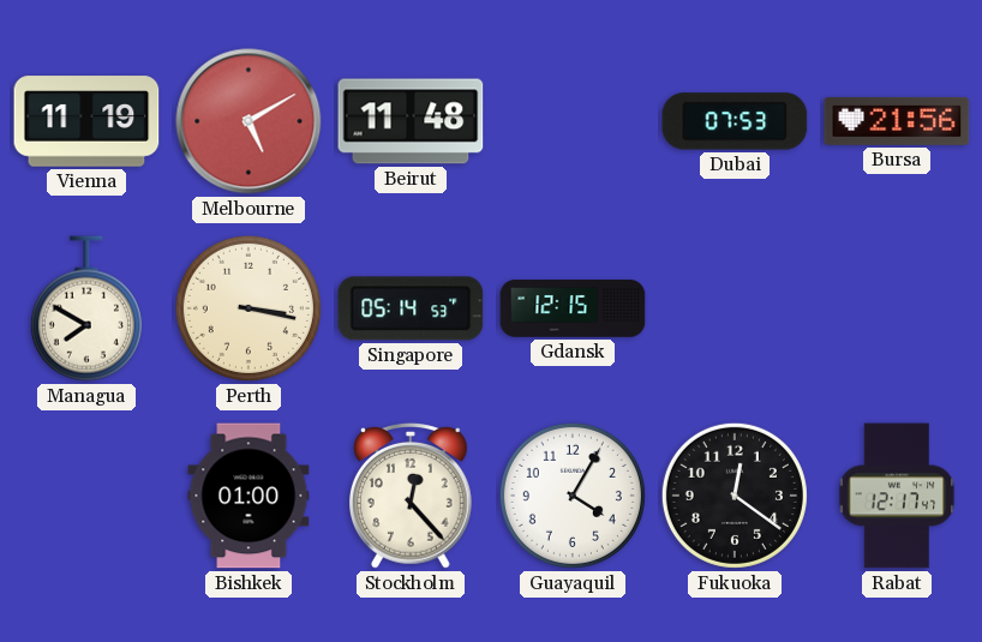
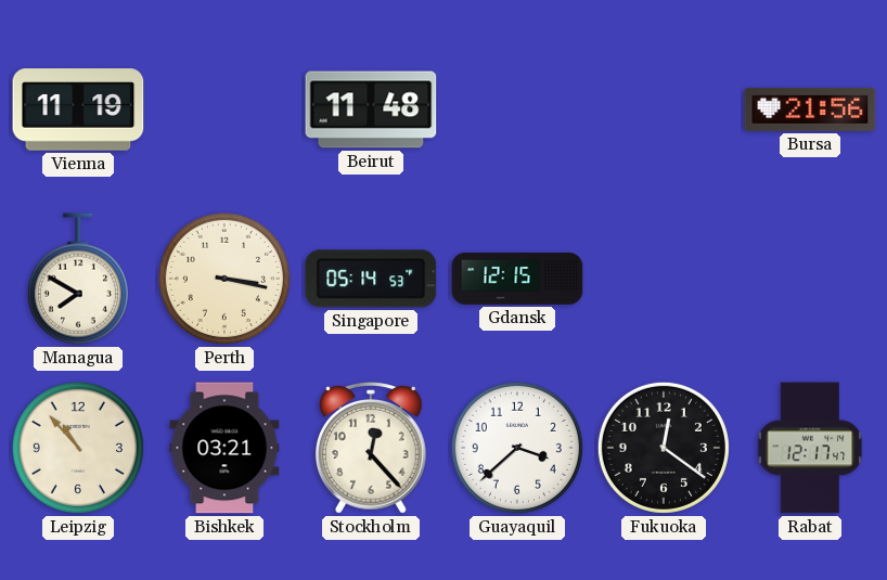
Melbourne: 5:10 -> none
Dubai: 07:53 -> none
Leipzig: none -> 10:53
Bishkek: 01:00 -> 03:21
Guayaquil: 4:05 -> 3:38
